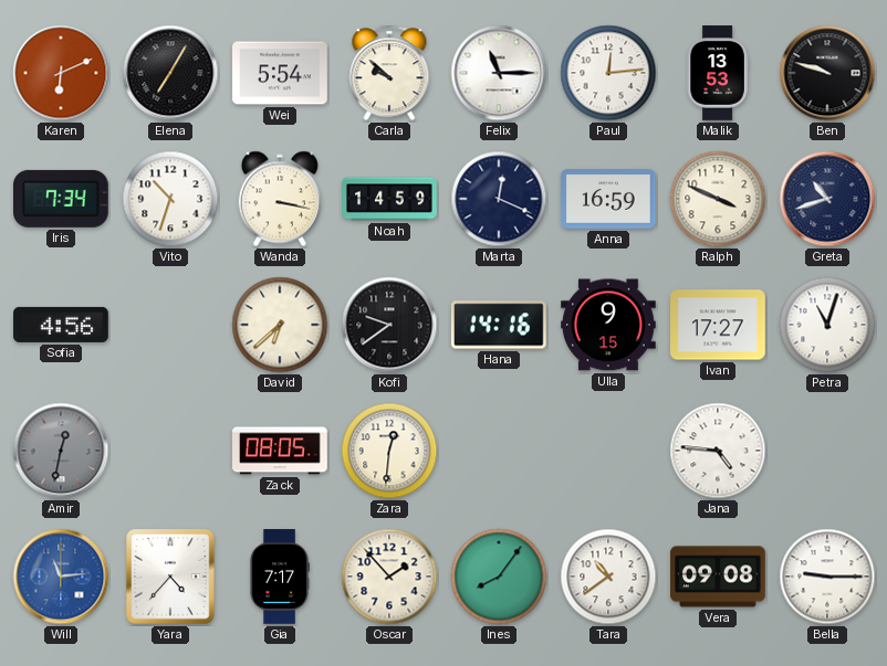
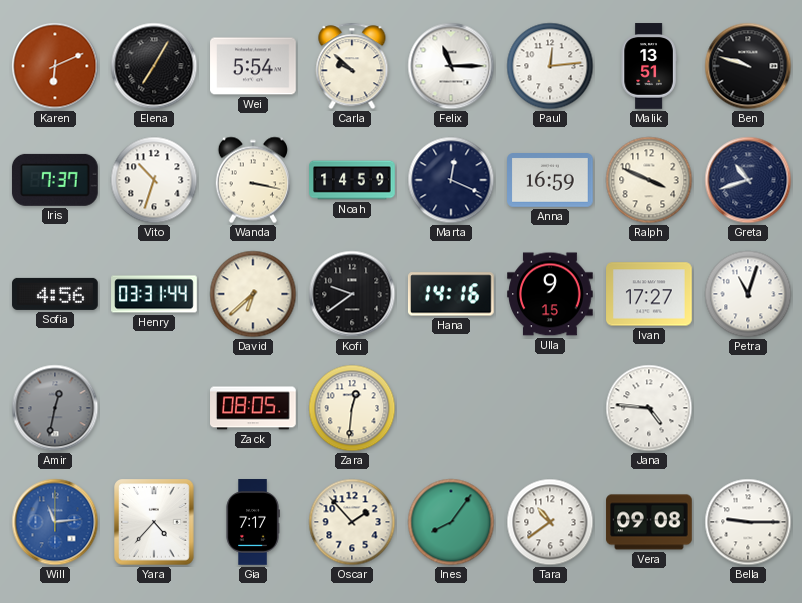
Malik: 13:53 -> 13:51
Iris: 7:34 -> 7:37
Henry: none -> 03:31
